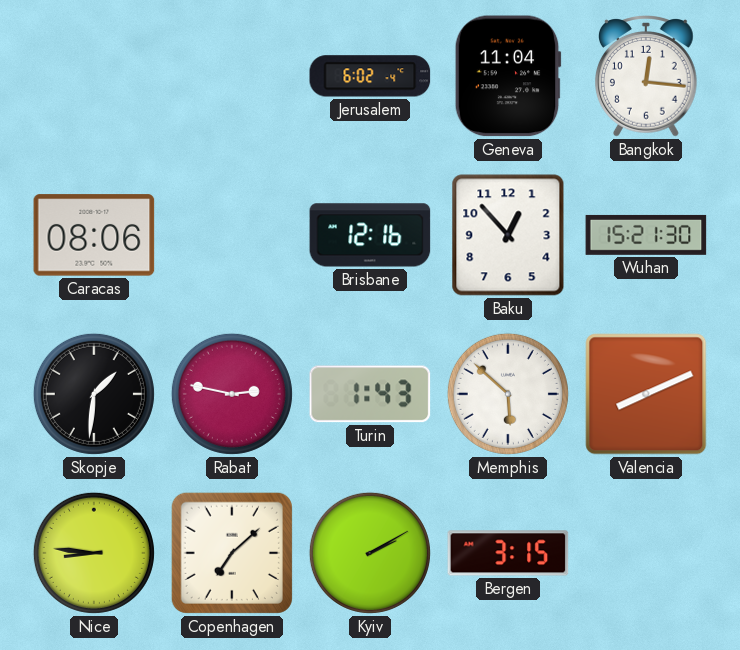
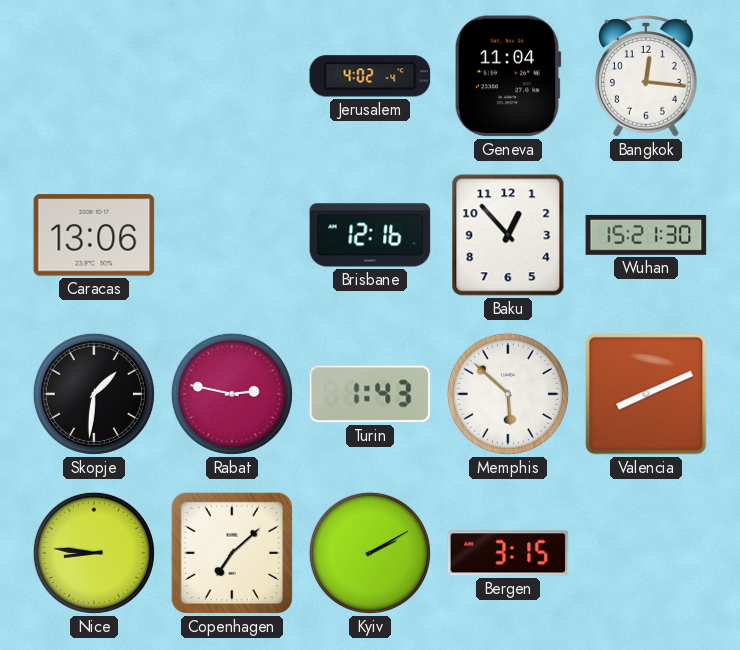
Jerusalem: 6:02 -> 4:02
Caracas: 08:06 -> 13:06
